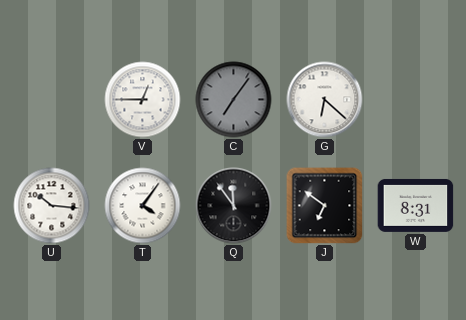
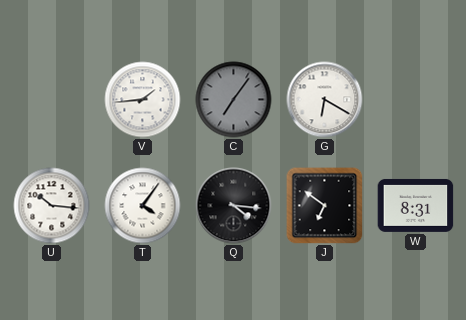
V: 12:45 -> 1:44
G: 6:22 -> 6:20
Q: 11:54 -> 4:16
